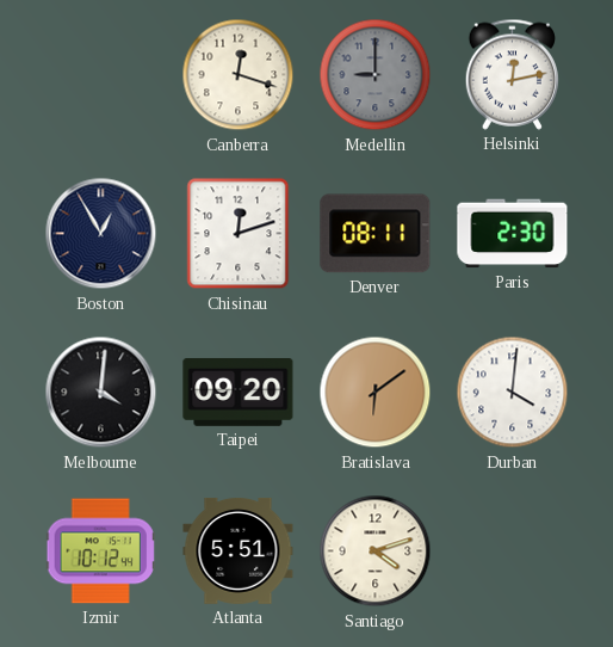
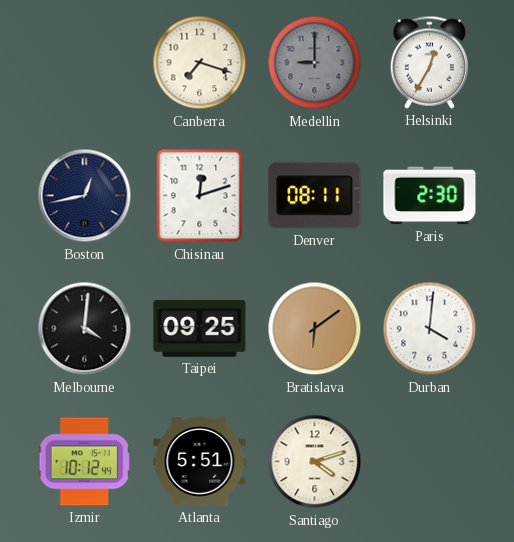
Canberra: 12:18 -> 7:18
Helsinki: 12:13 -> 12:35
Boston: 12:55 -> 12:43
Taipei: 09:20 -> 09:25
